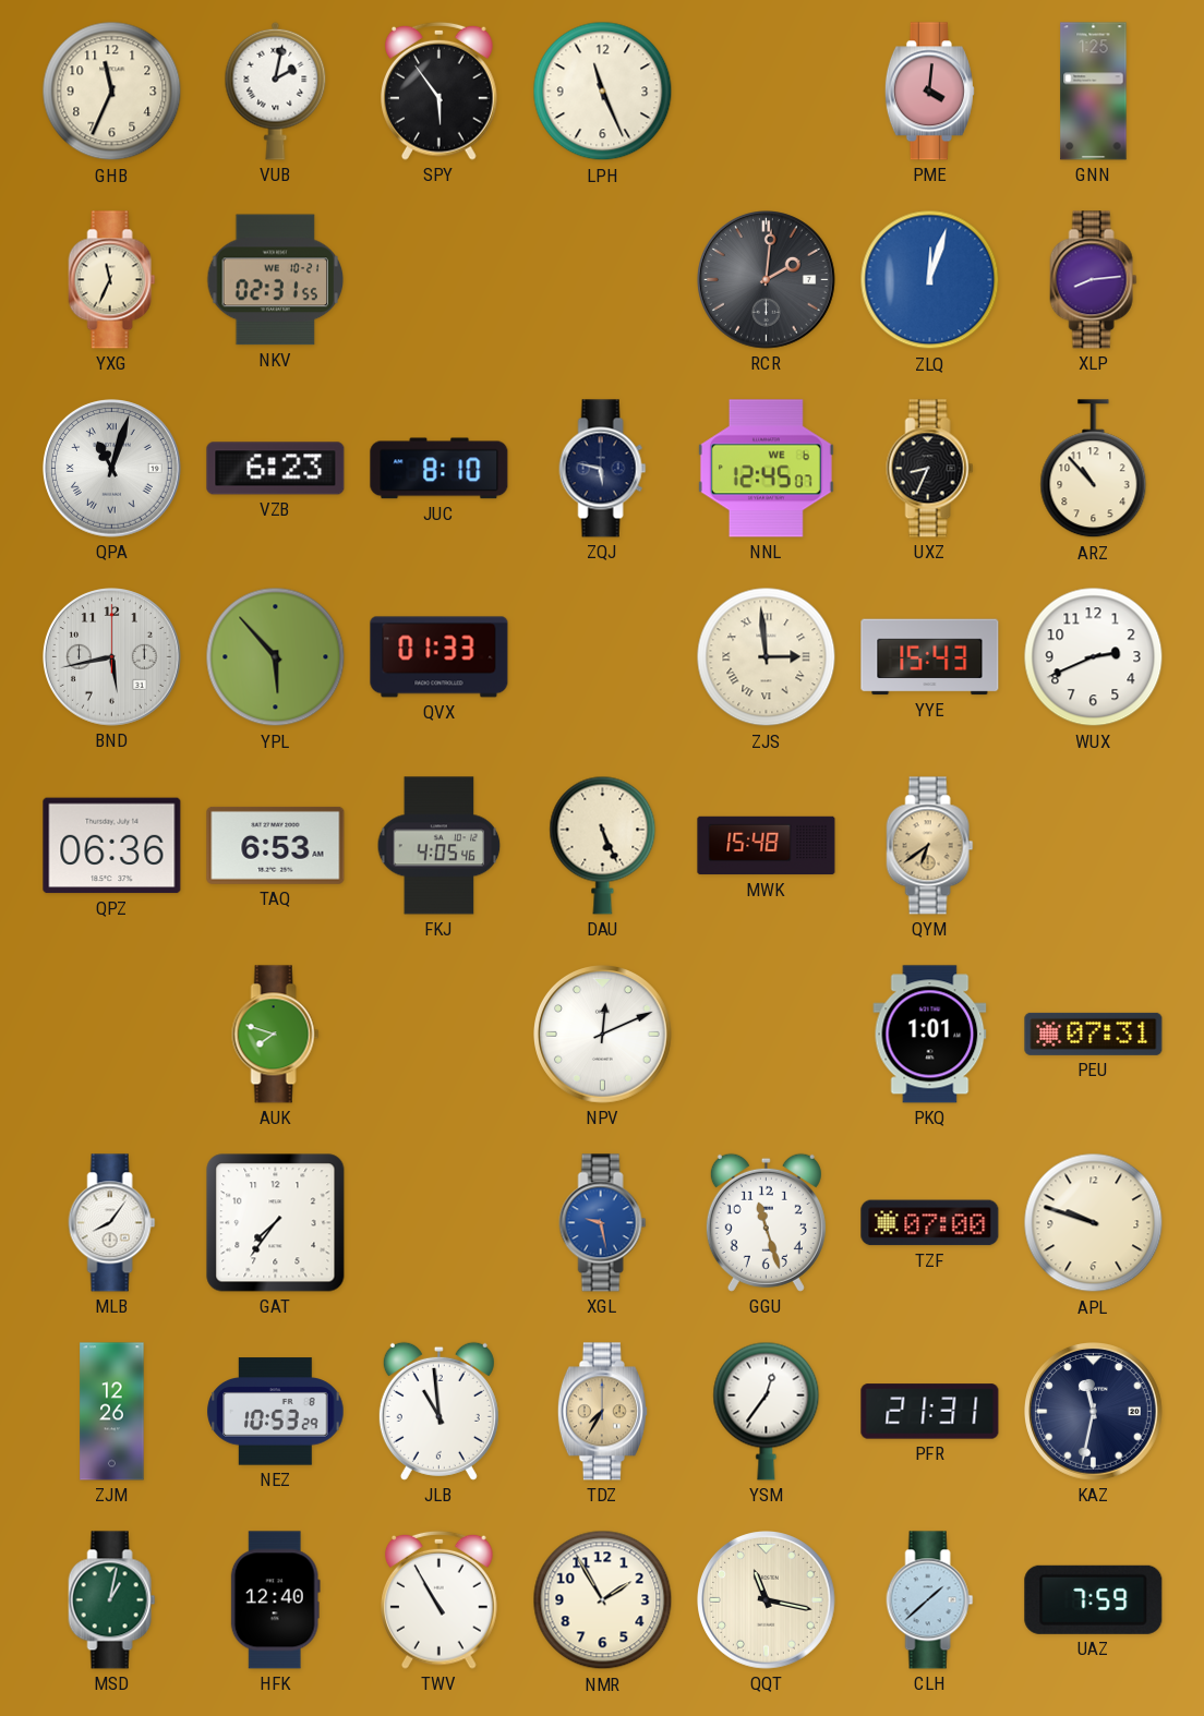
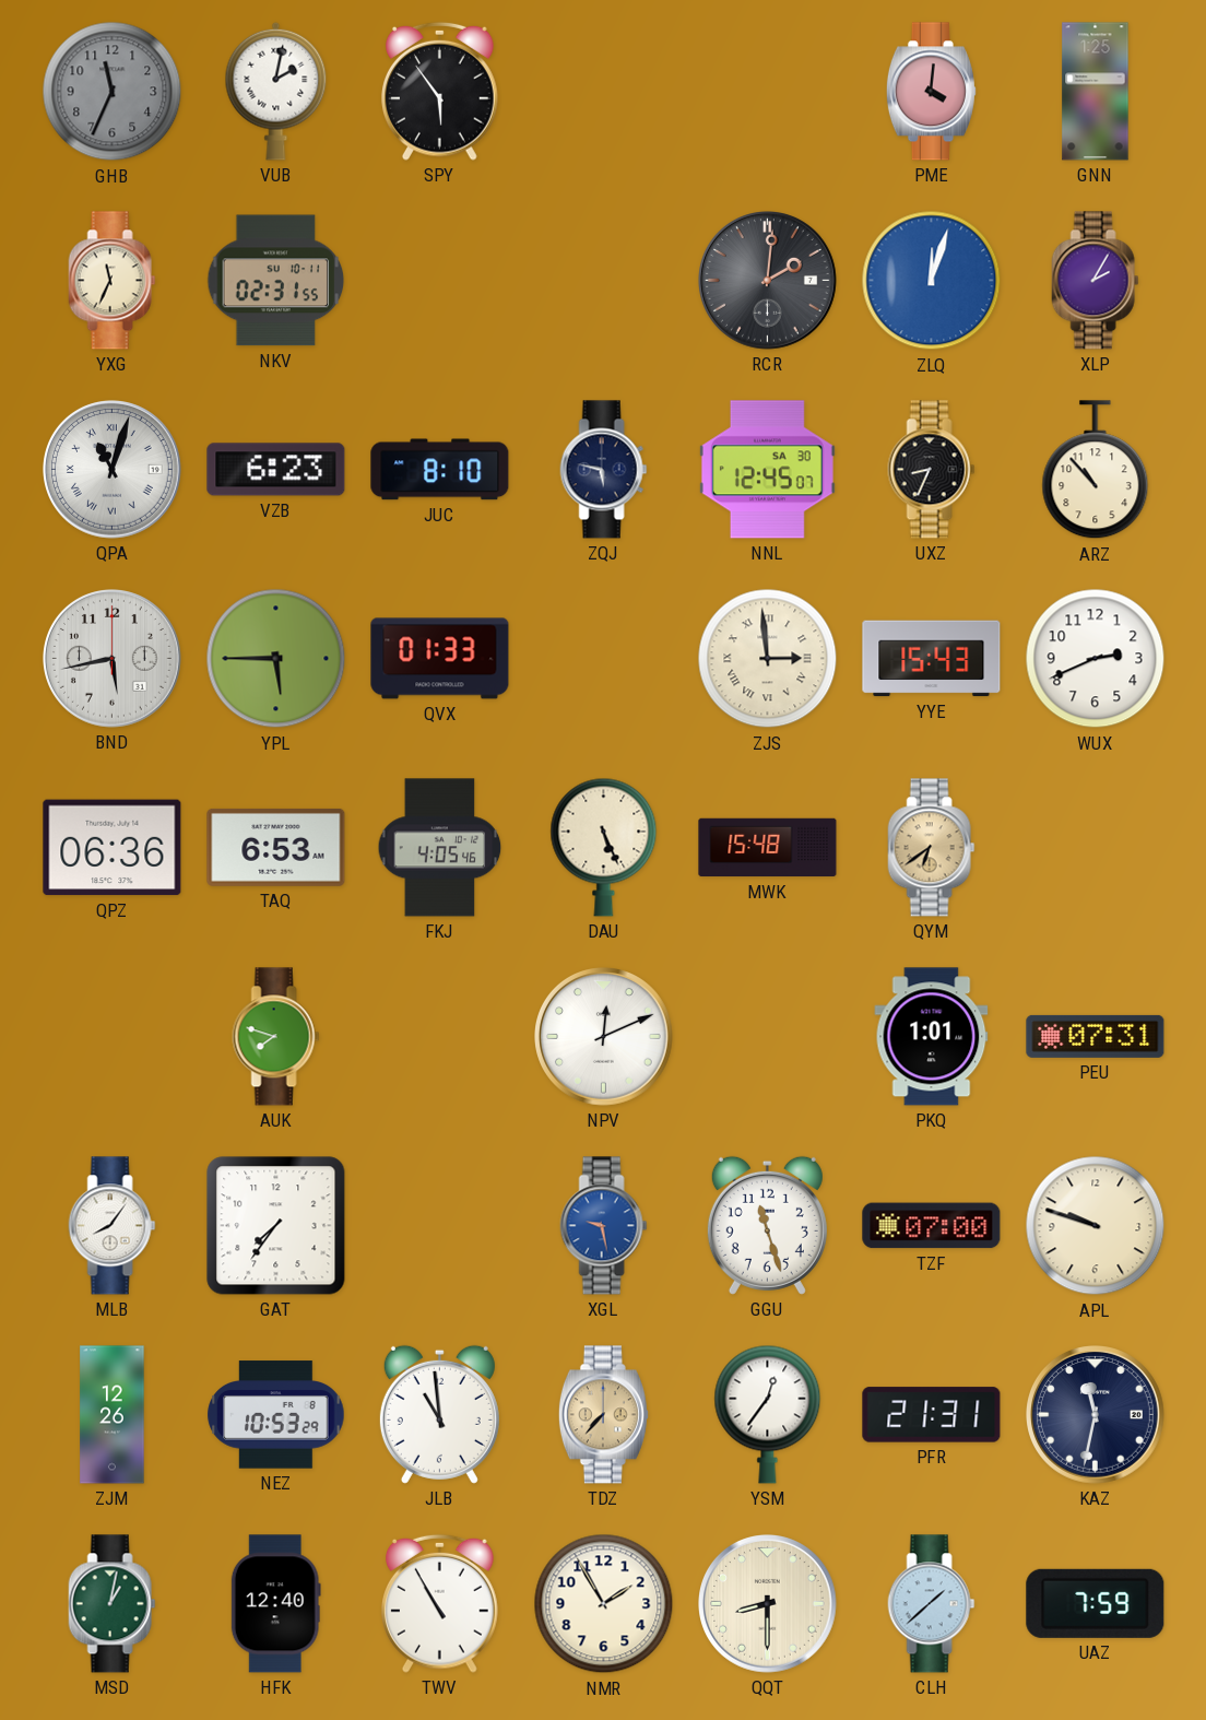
GHB dial: cream -> grey
LPH: 11:26 -> none
NKV date: WE 10-21 -> SU 10-11
XLP: 8:14 -> 2:05
NNL date: WE 6 -> SA 30
YPL: 5:53 -> 5:45
TDZ: 7:35 -> 7:37
QQT: 11:17 -> 8:30
